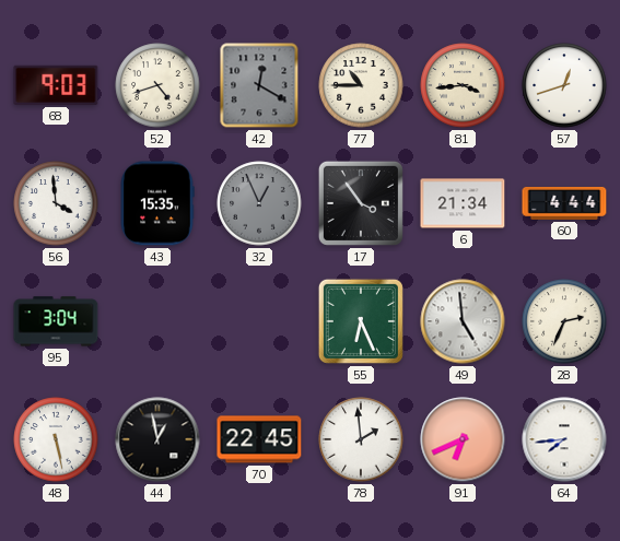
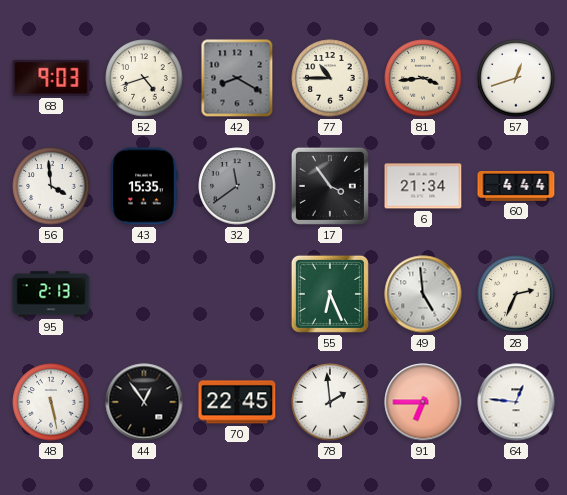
42: 12:20 -> 8:20
32: 12:56 -> 11:39
95: 3:04 -> 2:13
44: 12:58 -> 12:54
91: 6:41 -> 6:45
64: 7:44 -> 12:46
